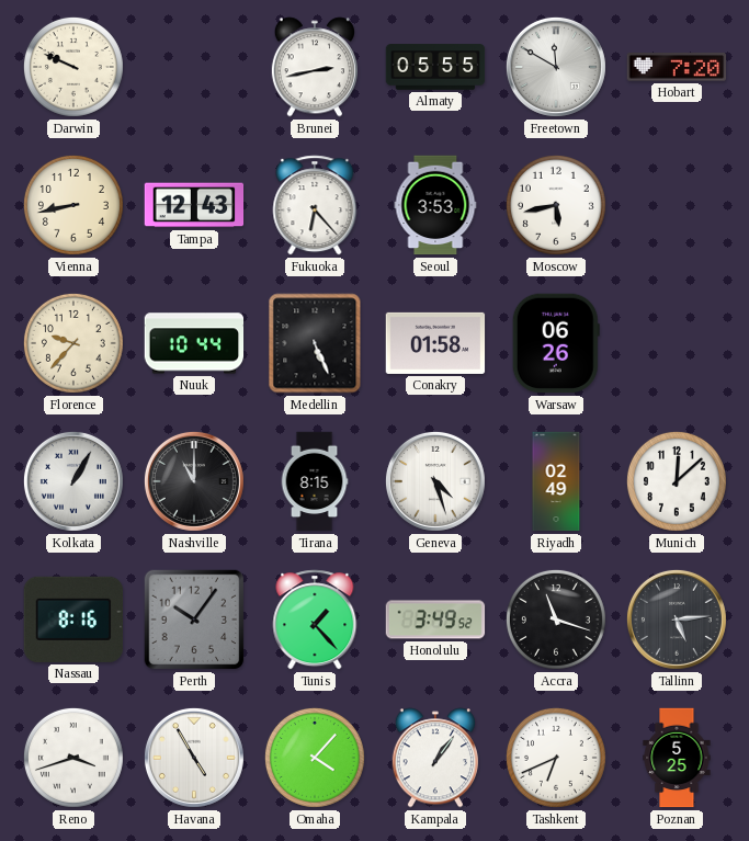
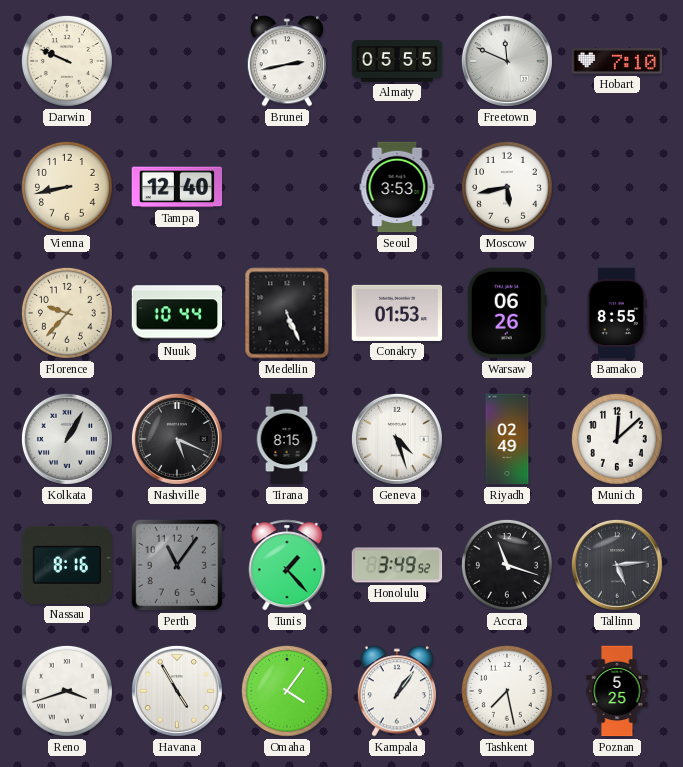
Freetown: 11:50 -> 11:49
Hobart: 7:20 -> 7:10
Tampa: 12:43 -> 12:40
Fukuoka: 6:23 -> none
Conakry: 01:58 -> 01:53
Bamako: none -> 8:55
Nashville: 11:00 -> 5:19
Perth: 10:06 -> 11:06
Omaha: 4:07 -> 4:06
Tashkent: 6:41 -> 7:28
